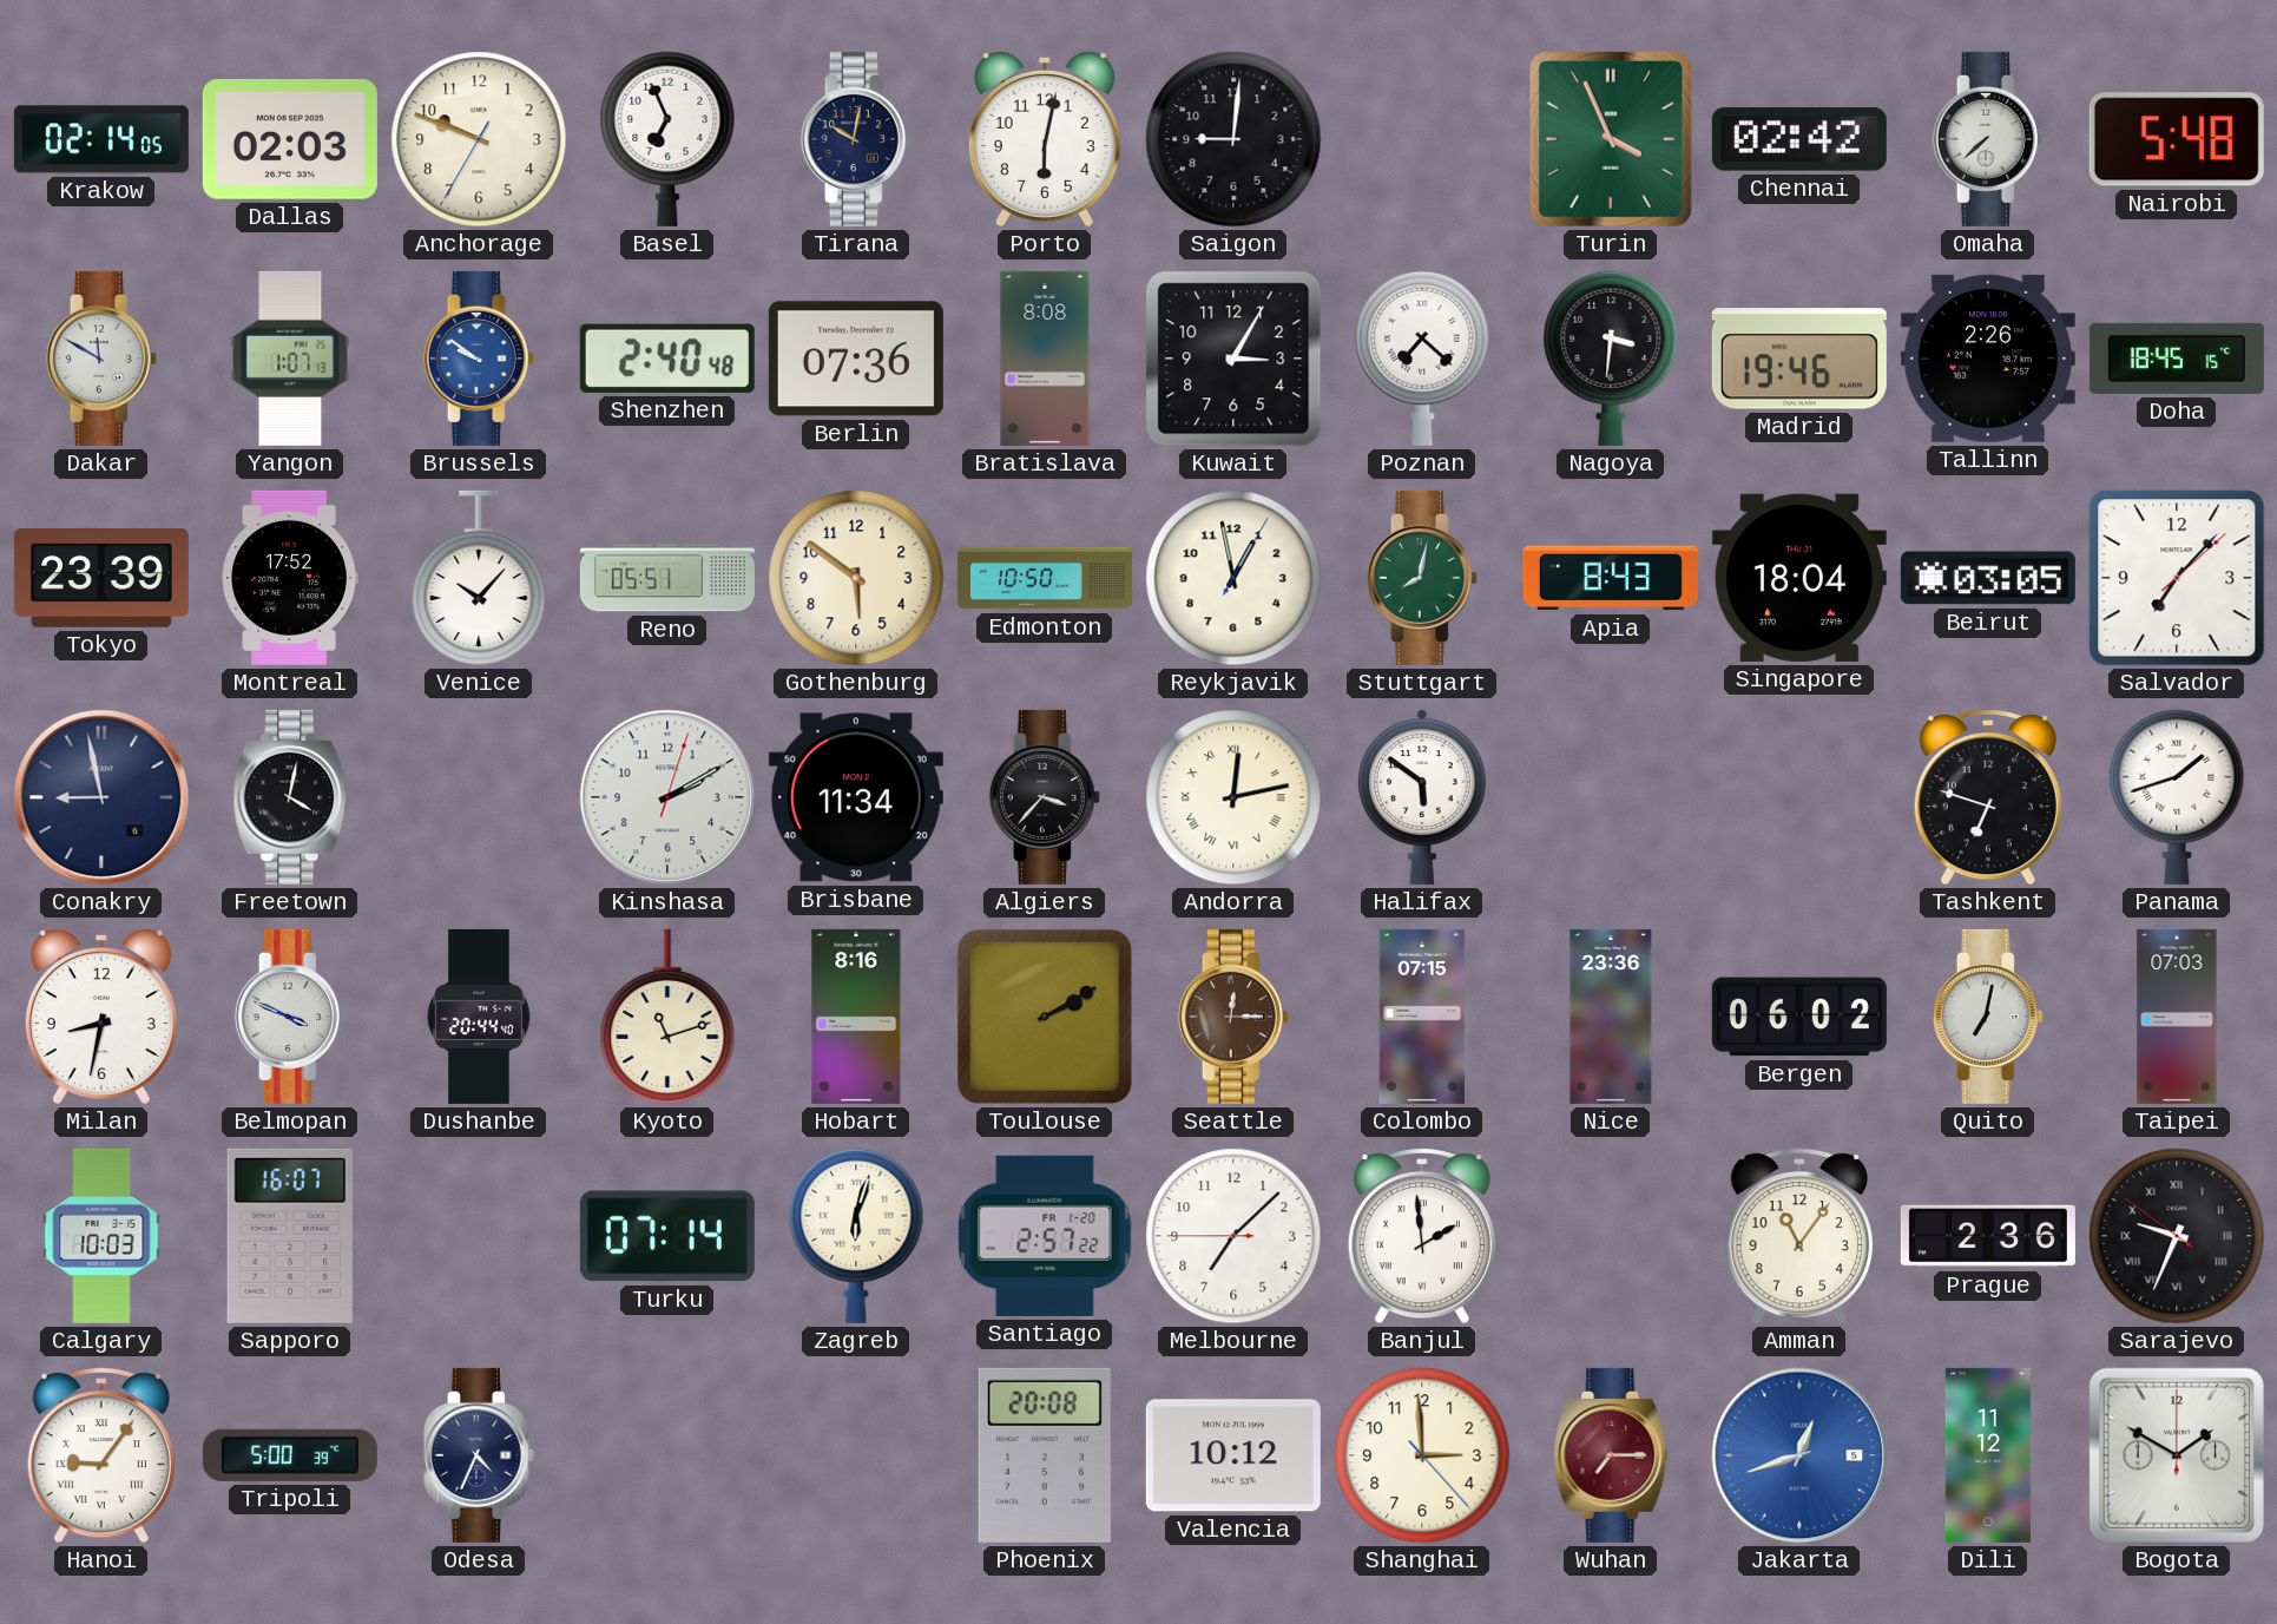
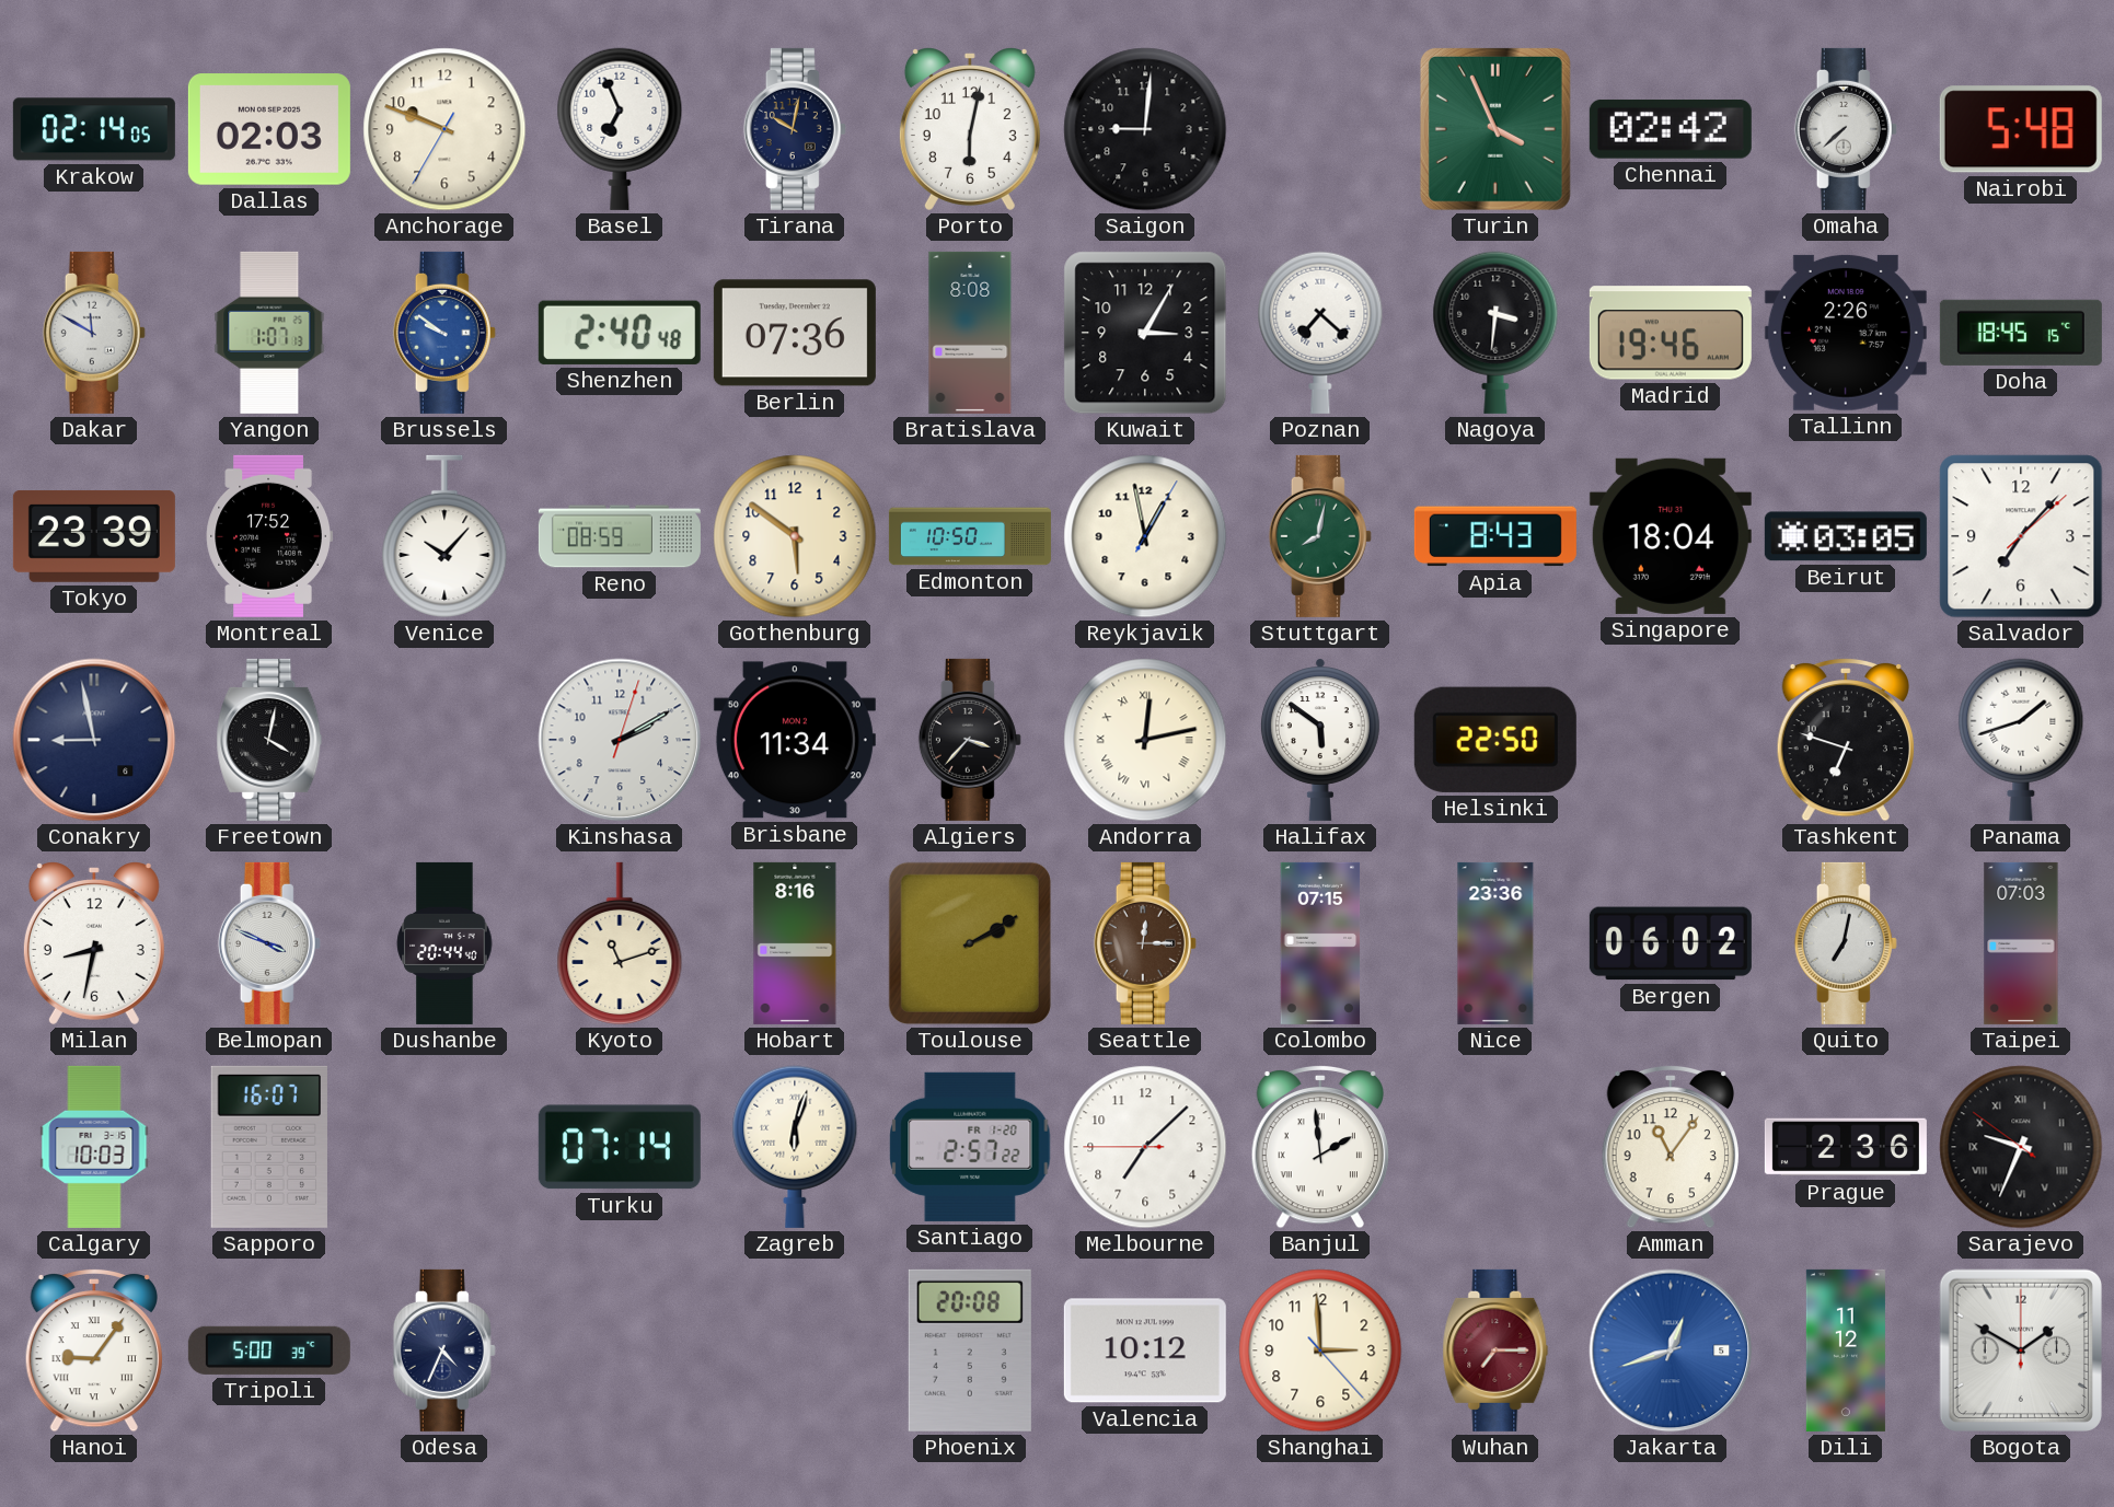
Reno: 05:51 -> 08:59
Helsinki: none -> 22:50
